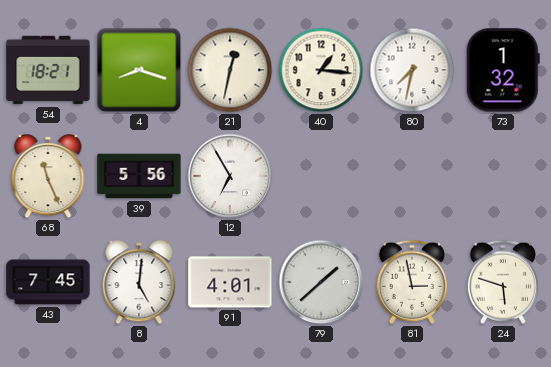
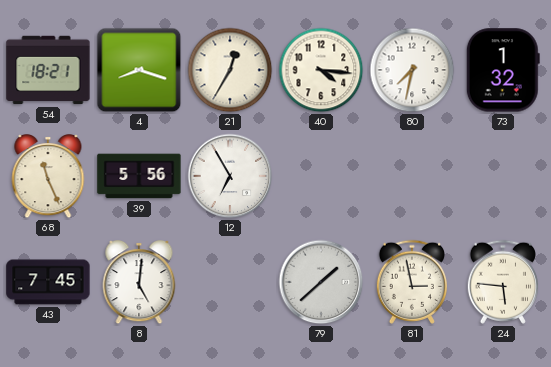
21: 12:32 -> 12:35
40: 1:16 -> 4:16
91: 4:01 -> none
24: 5:48 -> 5:46
